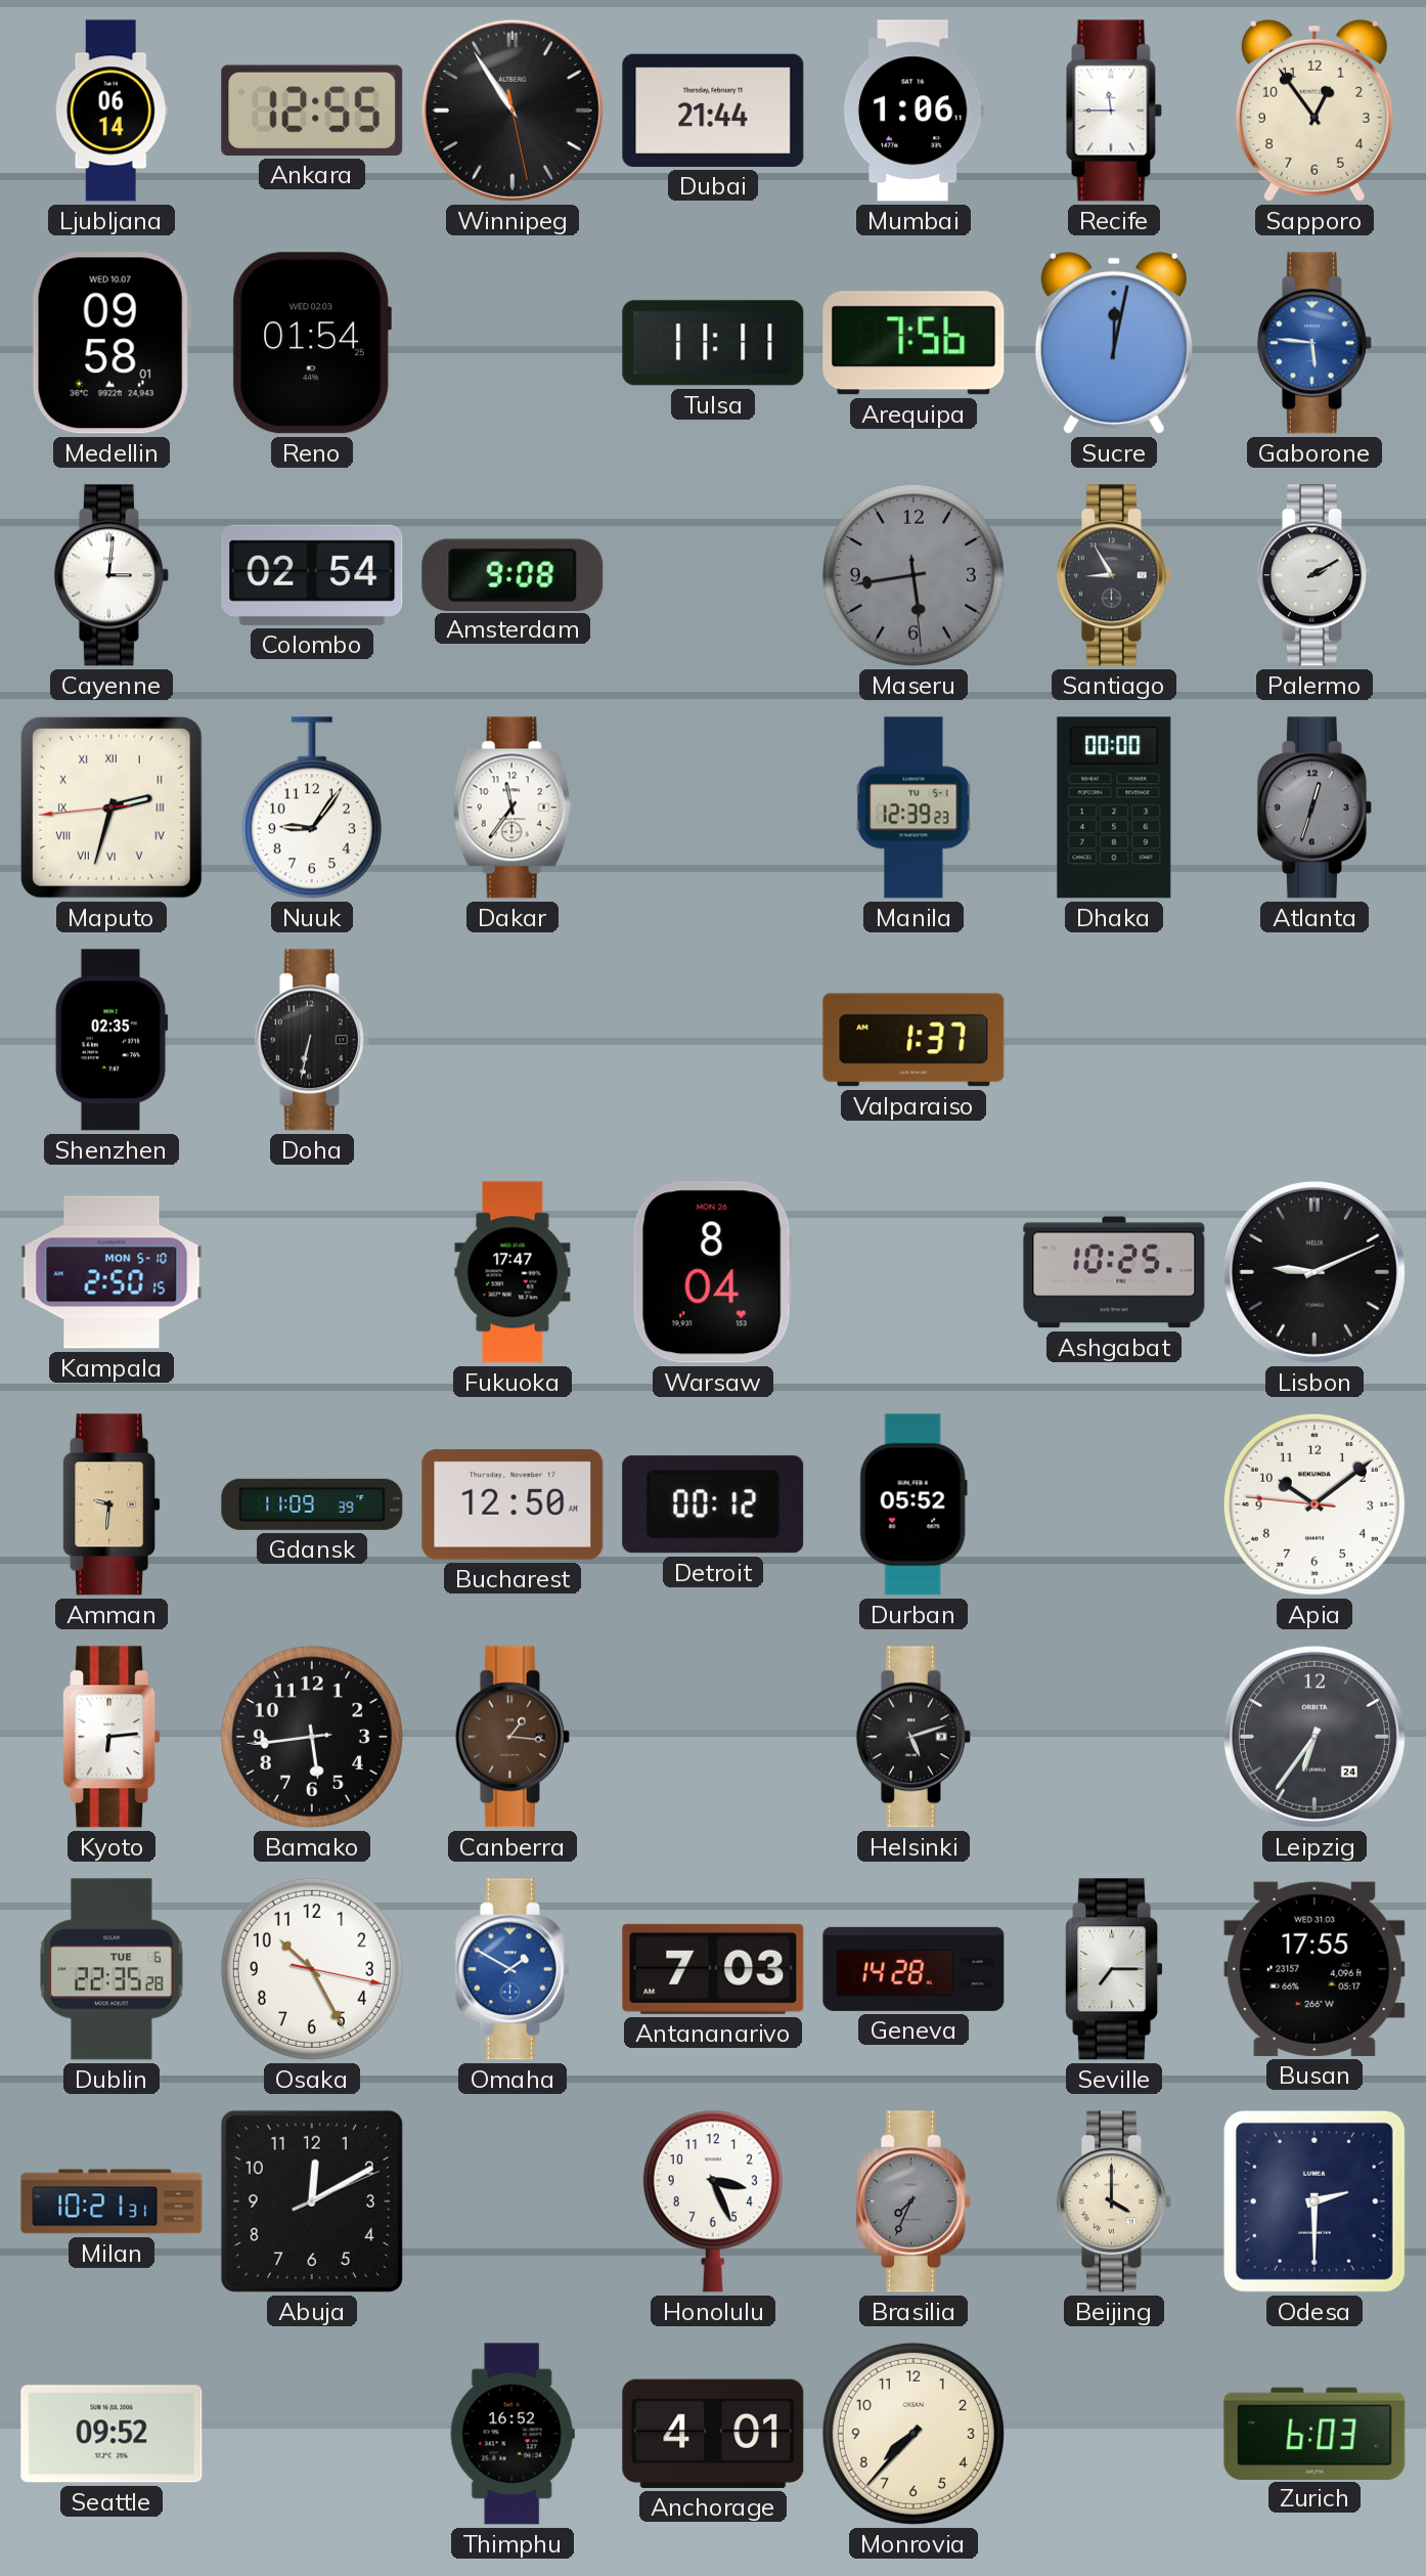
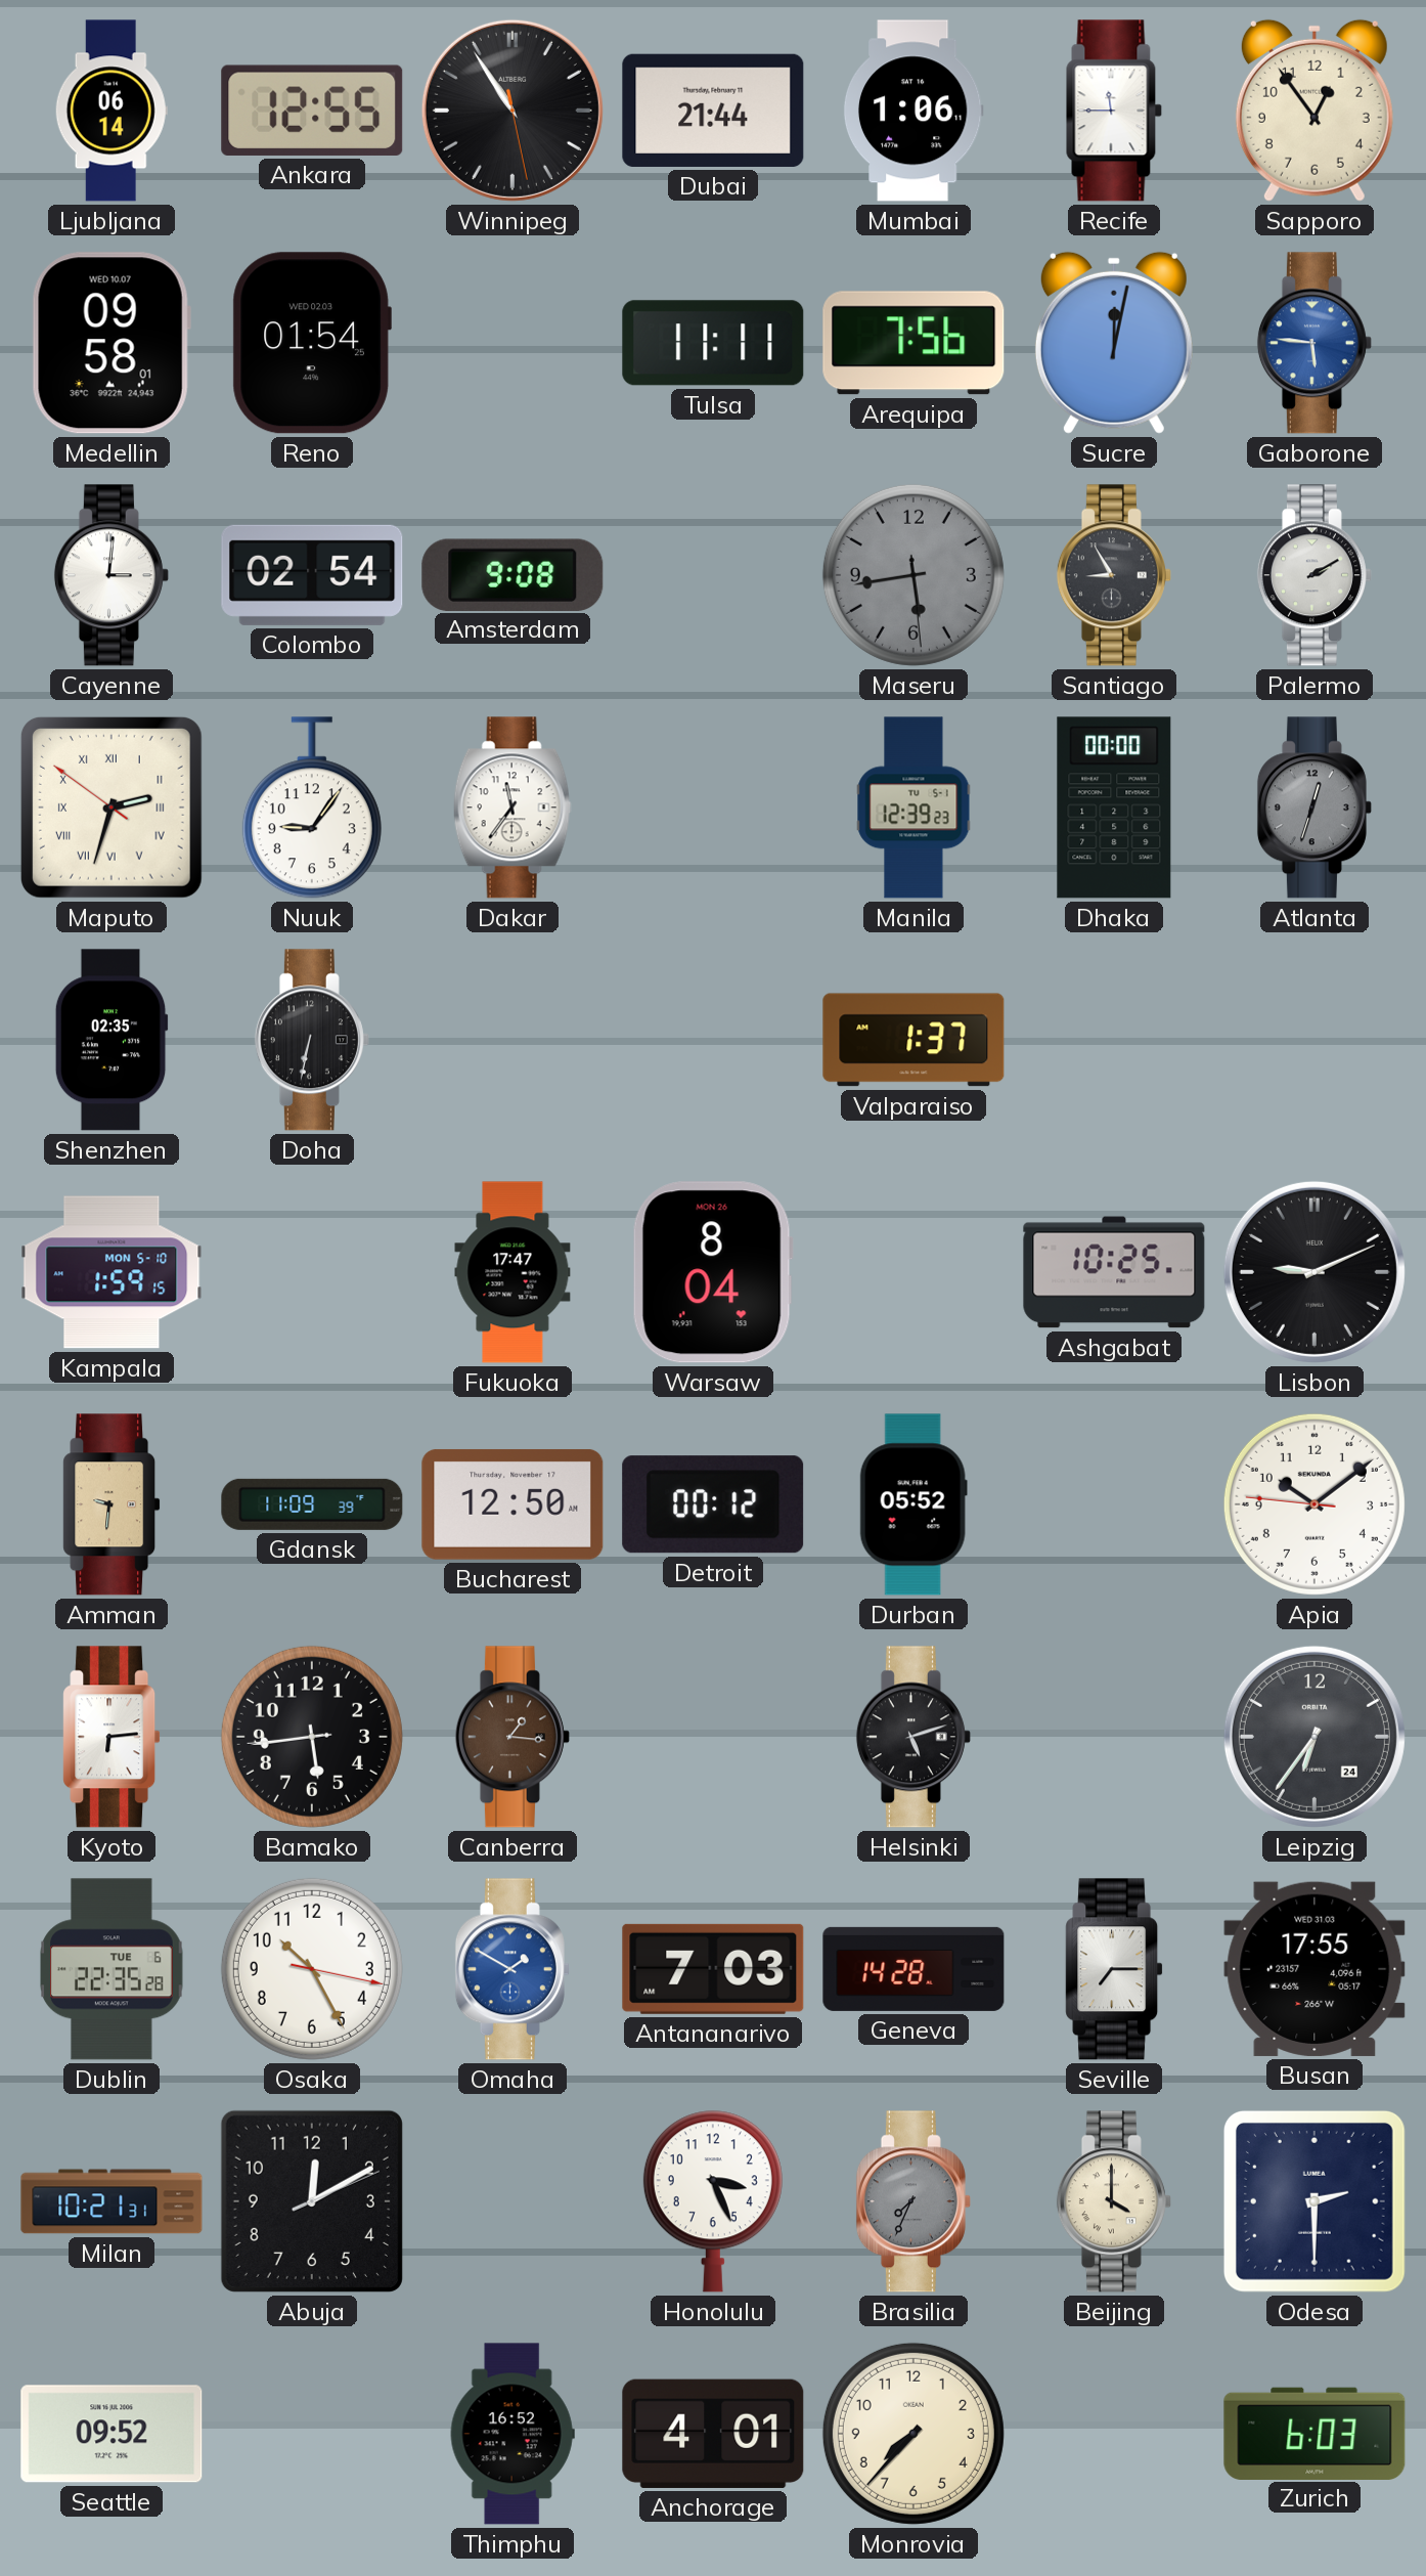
Maputo: 2:32:44 -> 2:32:51
Kampala: 2:50 -> 1:59
